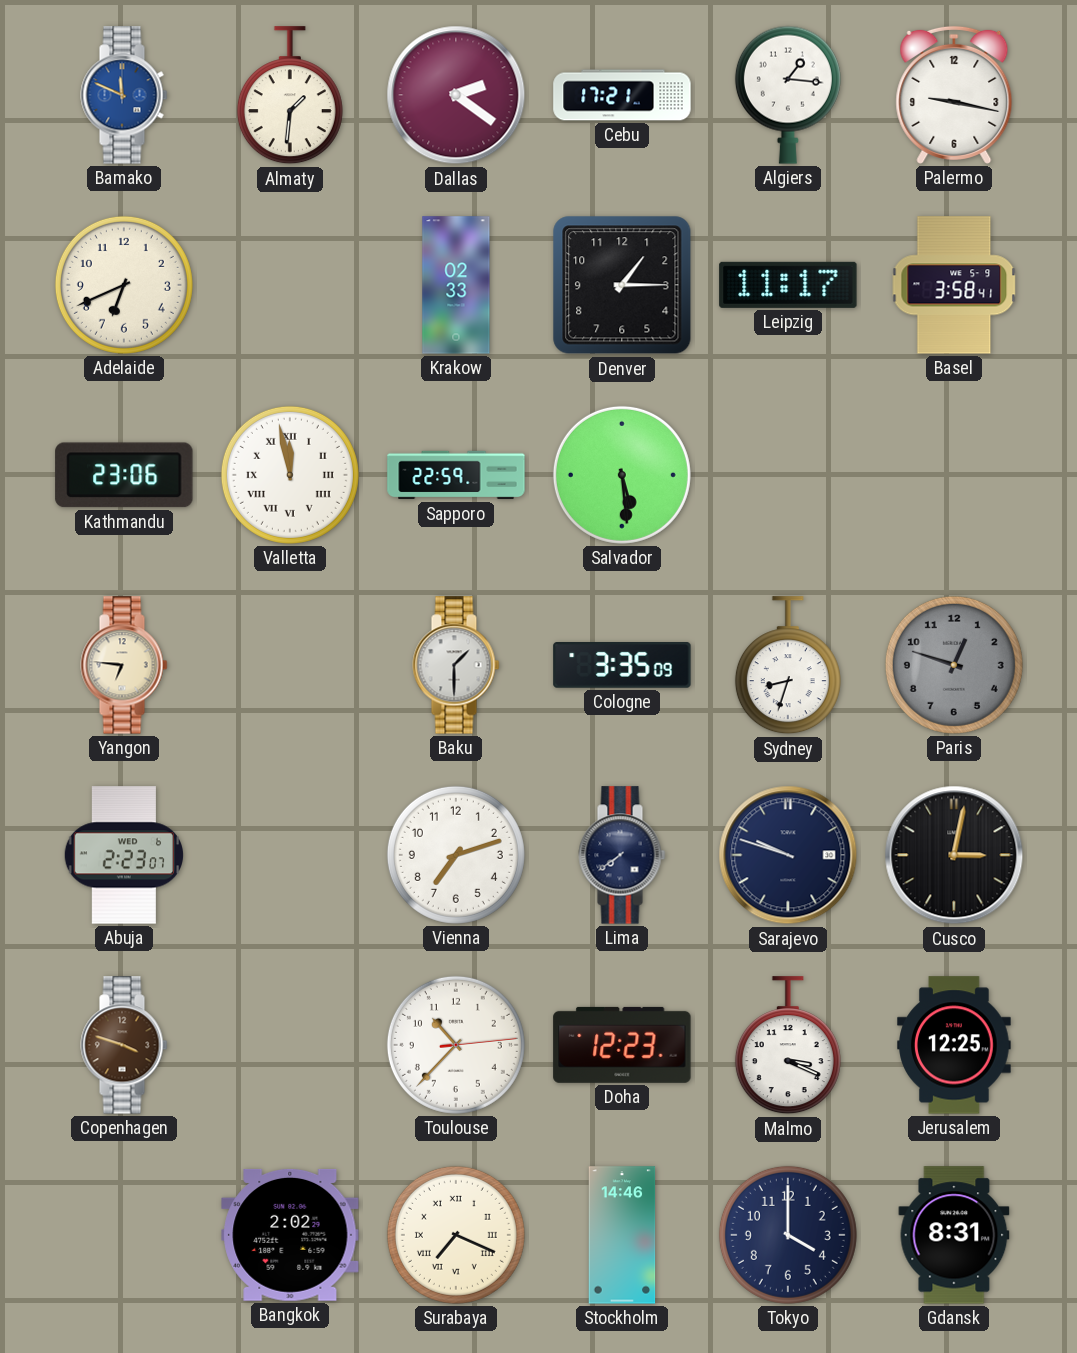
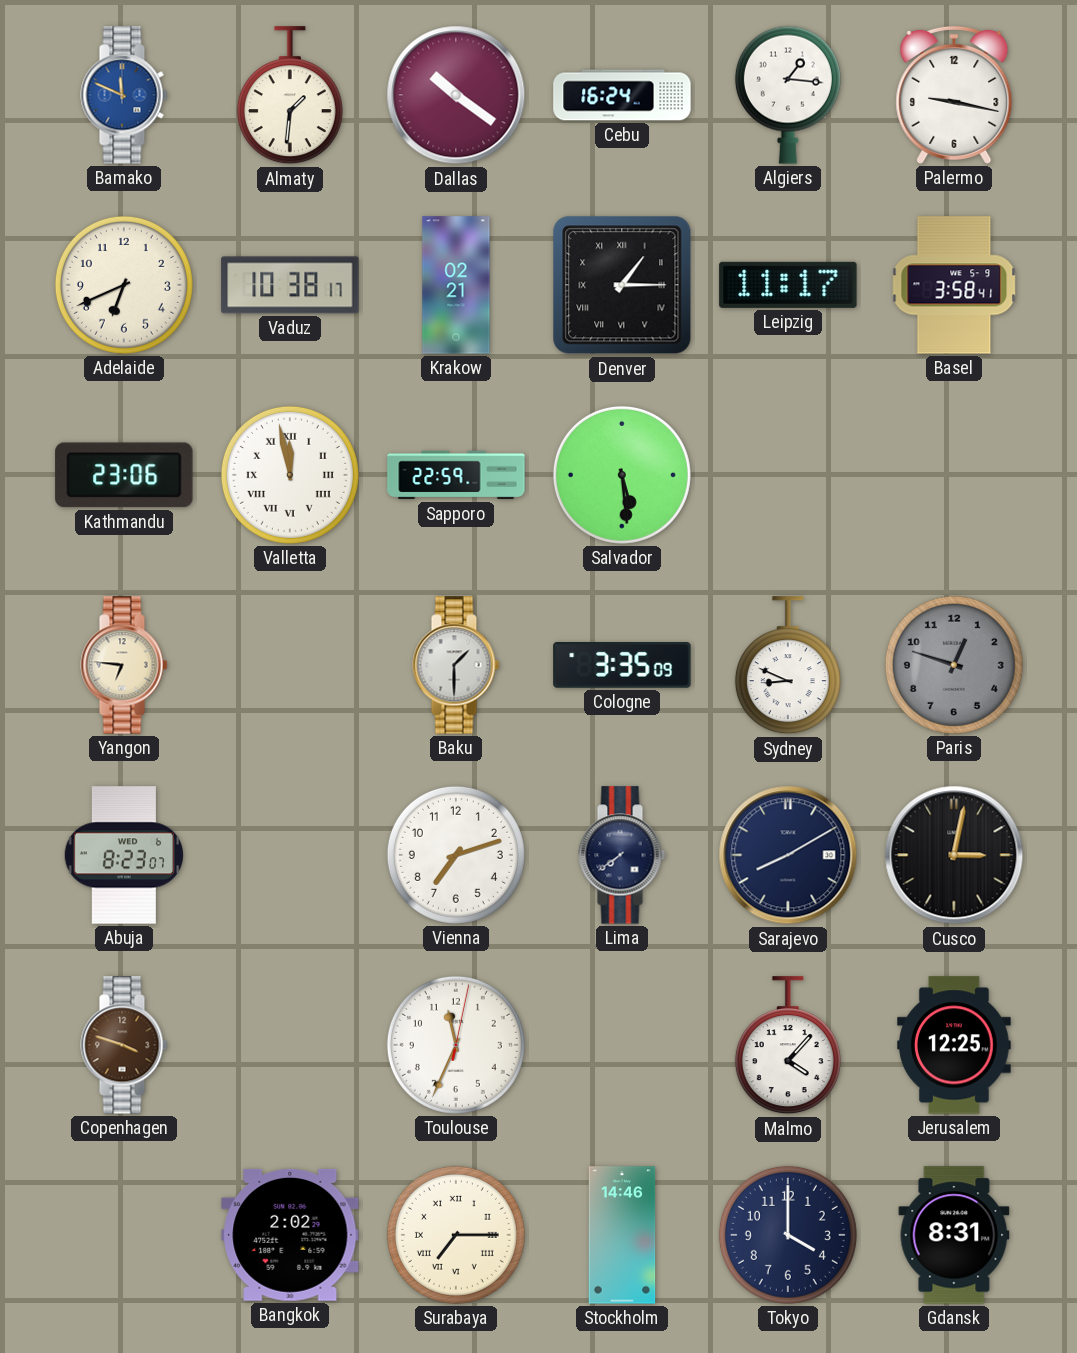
Dallas: 2:21 -> 10:21
Cebu: 17:21 -> 16:24
Vaduz: none -> 10:38
Krakow: 02:33 -> 02:21
Denver numerals: Arabic -> Roman
Sydney: 8:33 -> 8:49
Abuja: 2:23 -> 8:23
Sarajevo: 9:48 -> 8:10
Toulouse: 10:37 -> 11:34
Doha: 12:23 -> none
Malmo: 3:19 -> 4:07
Surabaya: 7:19 -> 7:15
